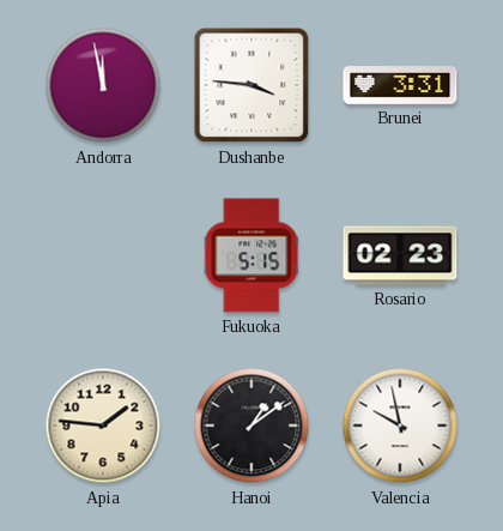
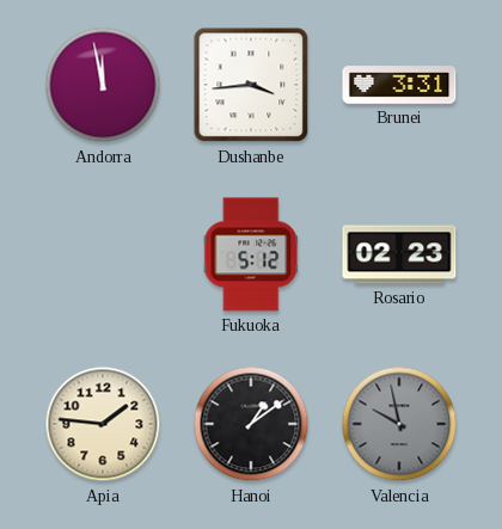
Dushanbe: 3:46 -> 3:44
Fukuoka: 5:15 -> 5:12
Valencia dial: white -> grey
